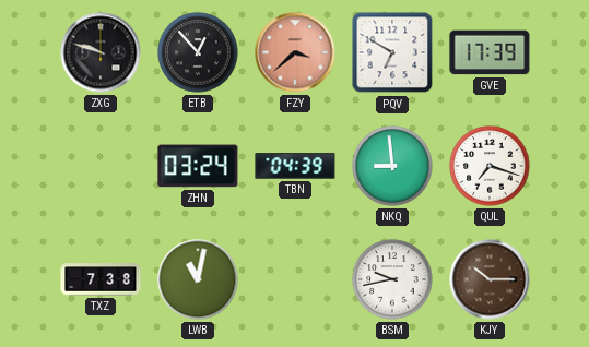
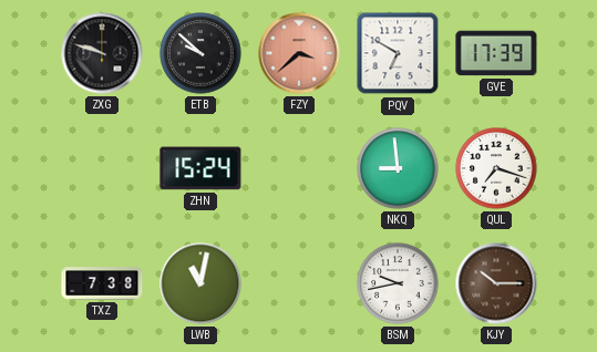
ETB: 12:53 -> 9:52
ZHN: 03:24 -> 15:24
TBN: 04:39 -> none
